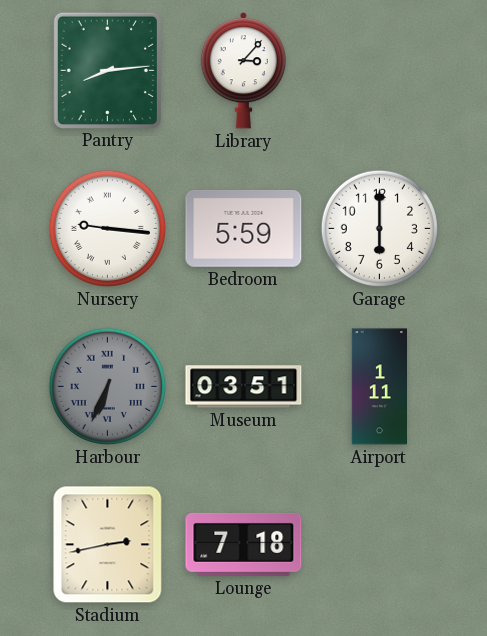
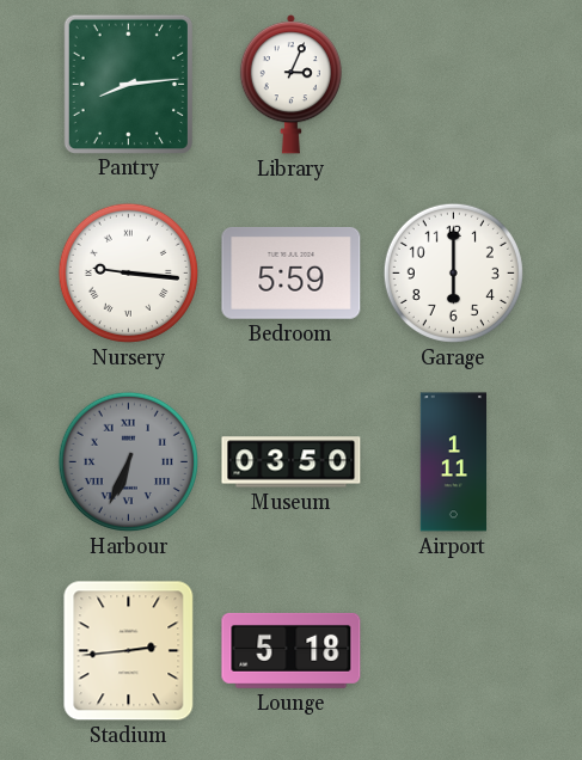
Library: 3:07 -> 3:04
Museum: 03:51 -> 03:50
Stadium: 2:43 -> 2:44
Lounge: 7:18 -> 5:18
